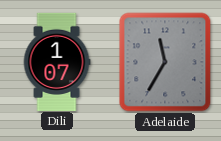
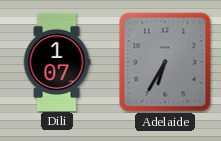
Adelaide: 11:35 -> 6:35
